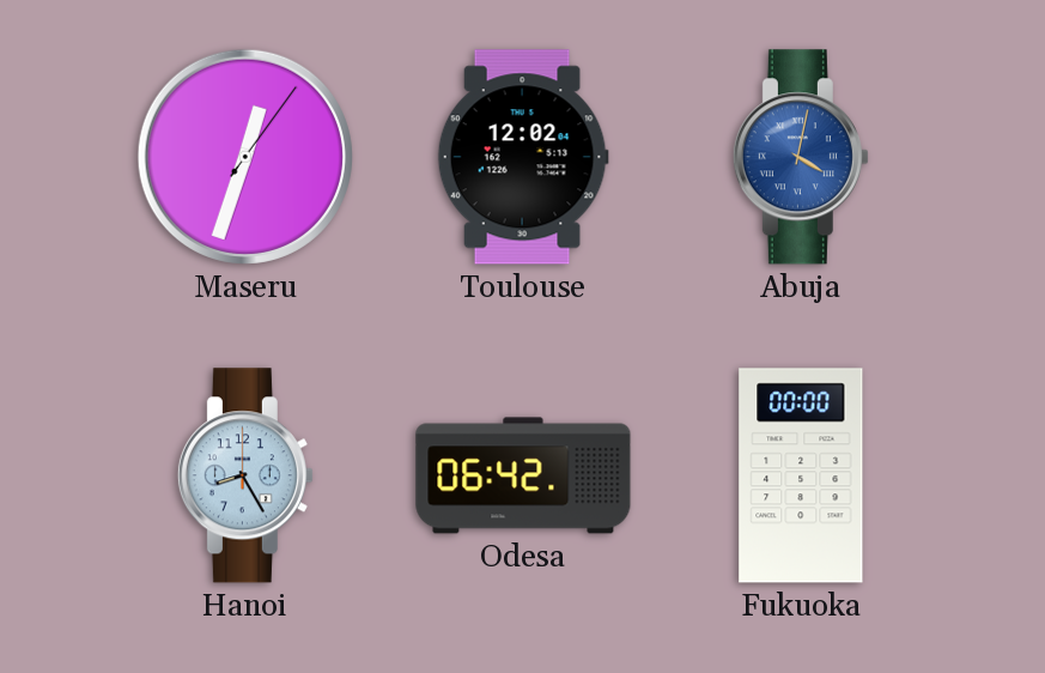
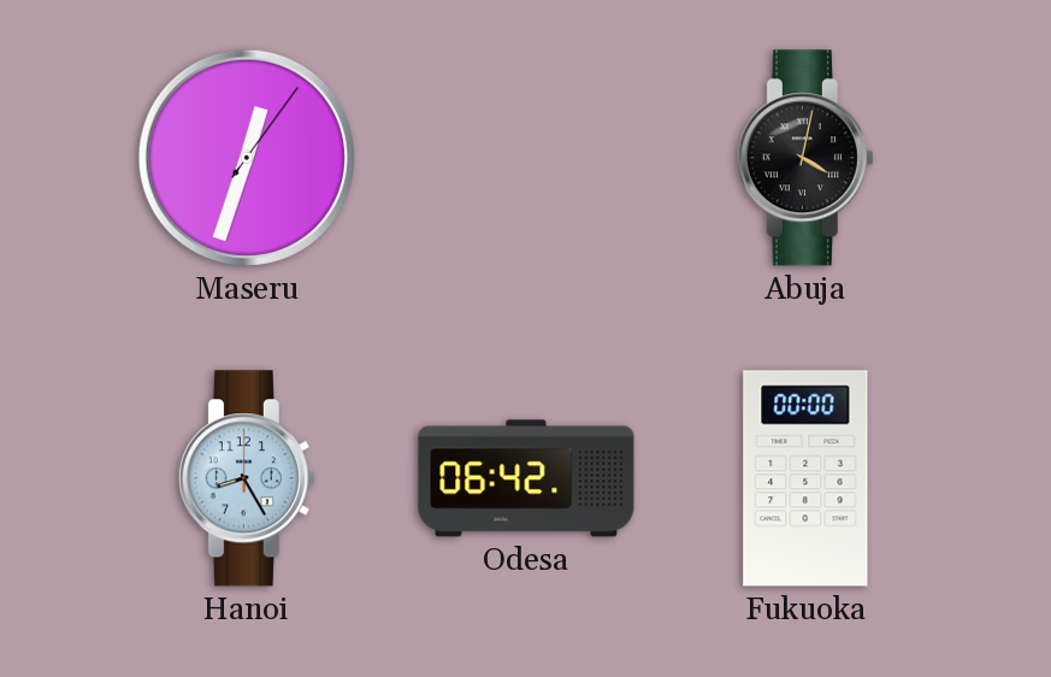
Toulouse: 12:02 -> none
Abuja dial: blue -> black
